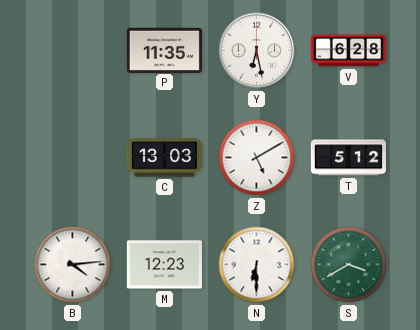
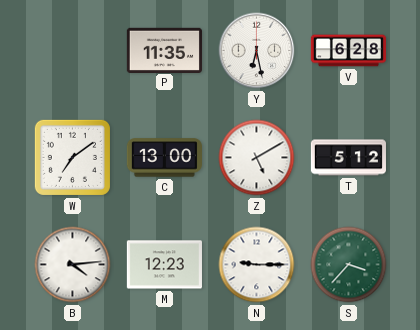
W: none -> 7:09
C: 13:03 -> 13:00
N: 6:30 -> 9:15
S: 3:40 -> 3:37
